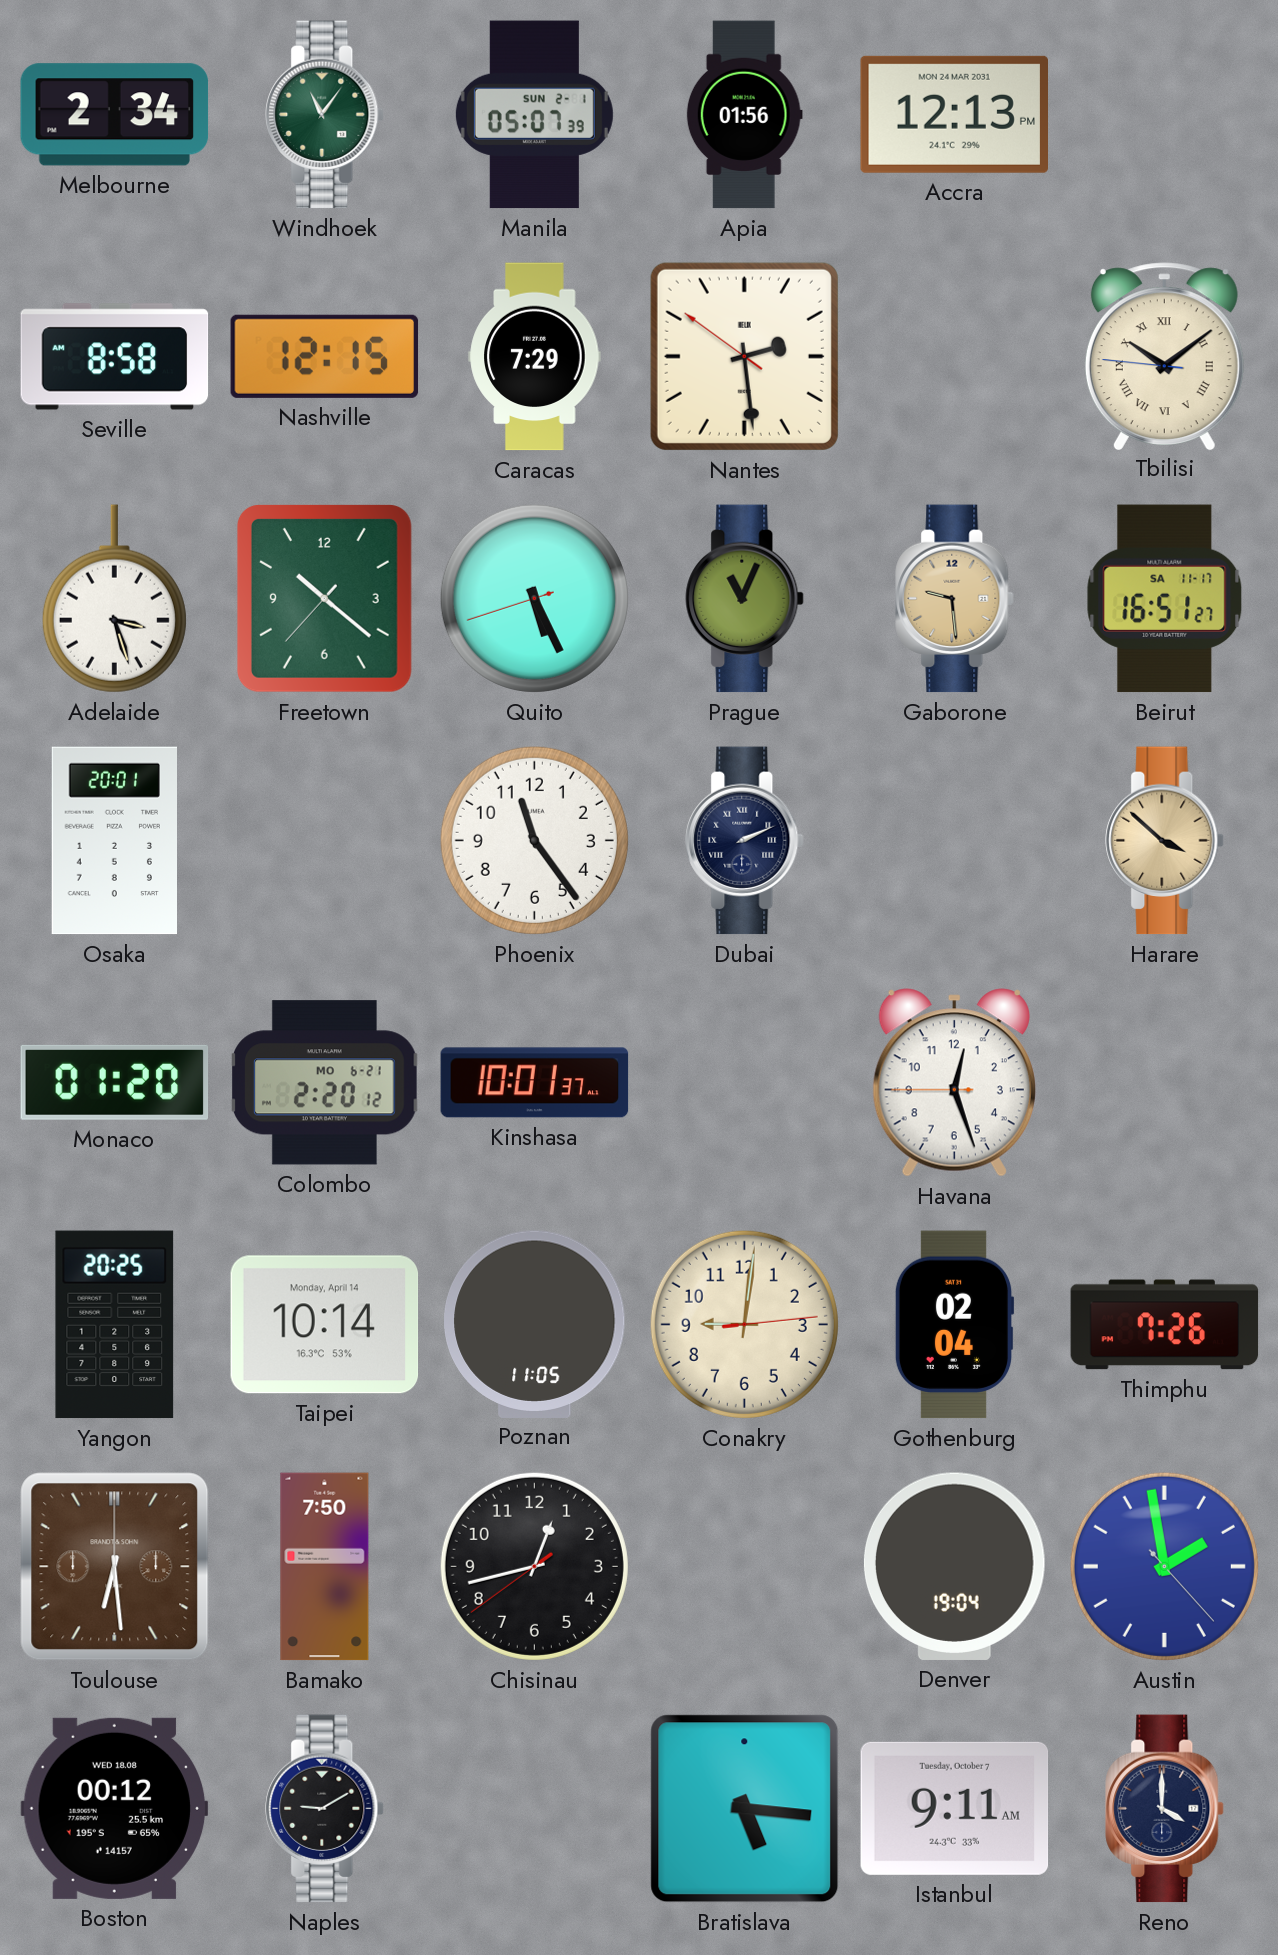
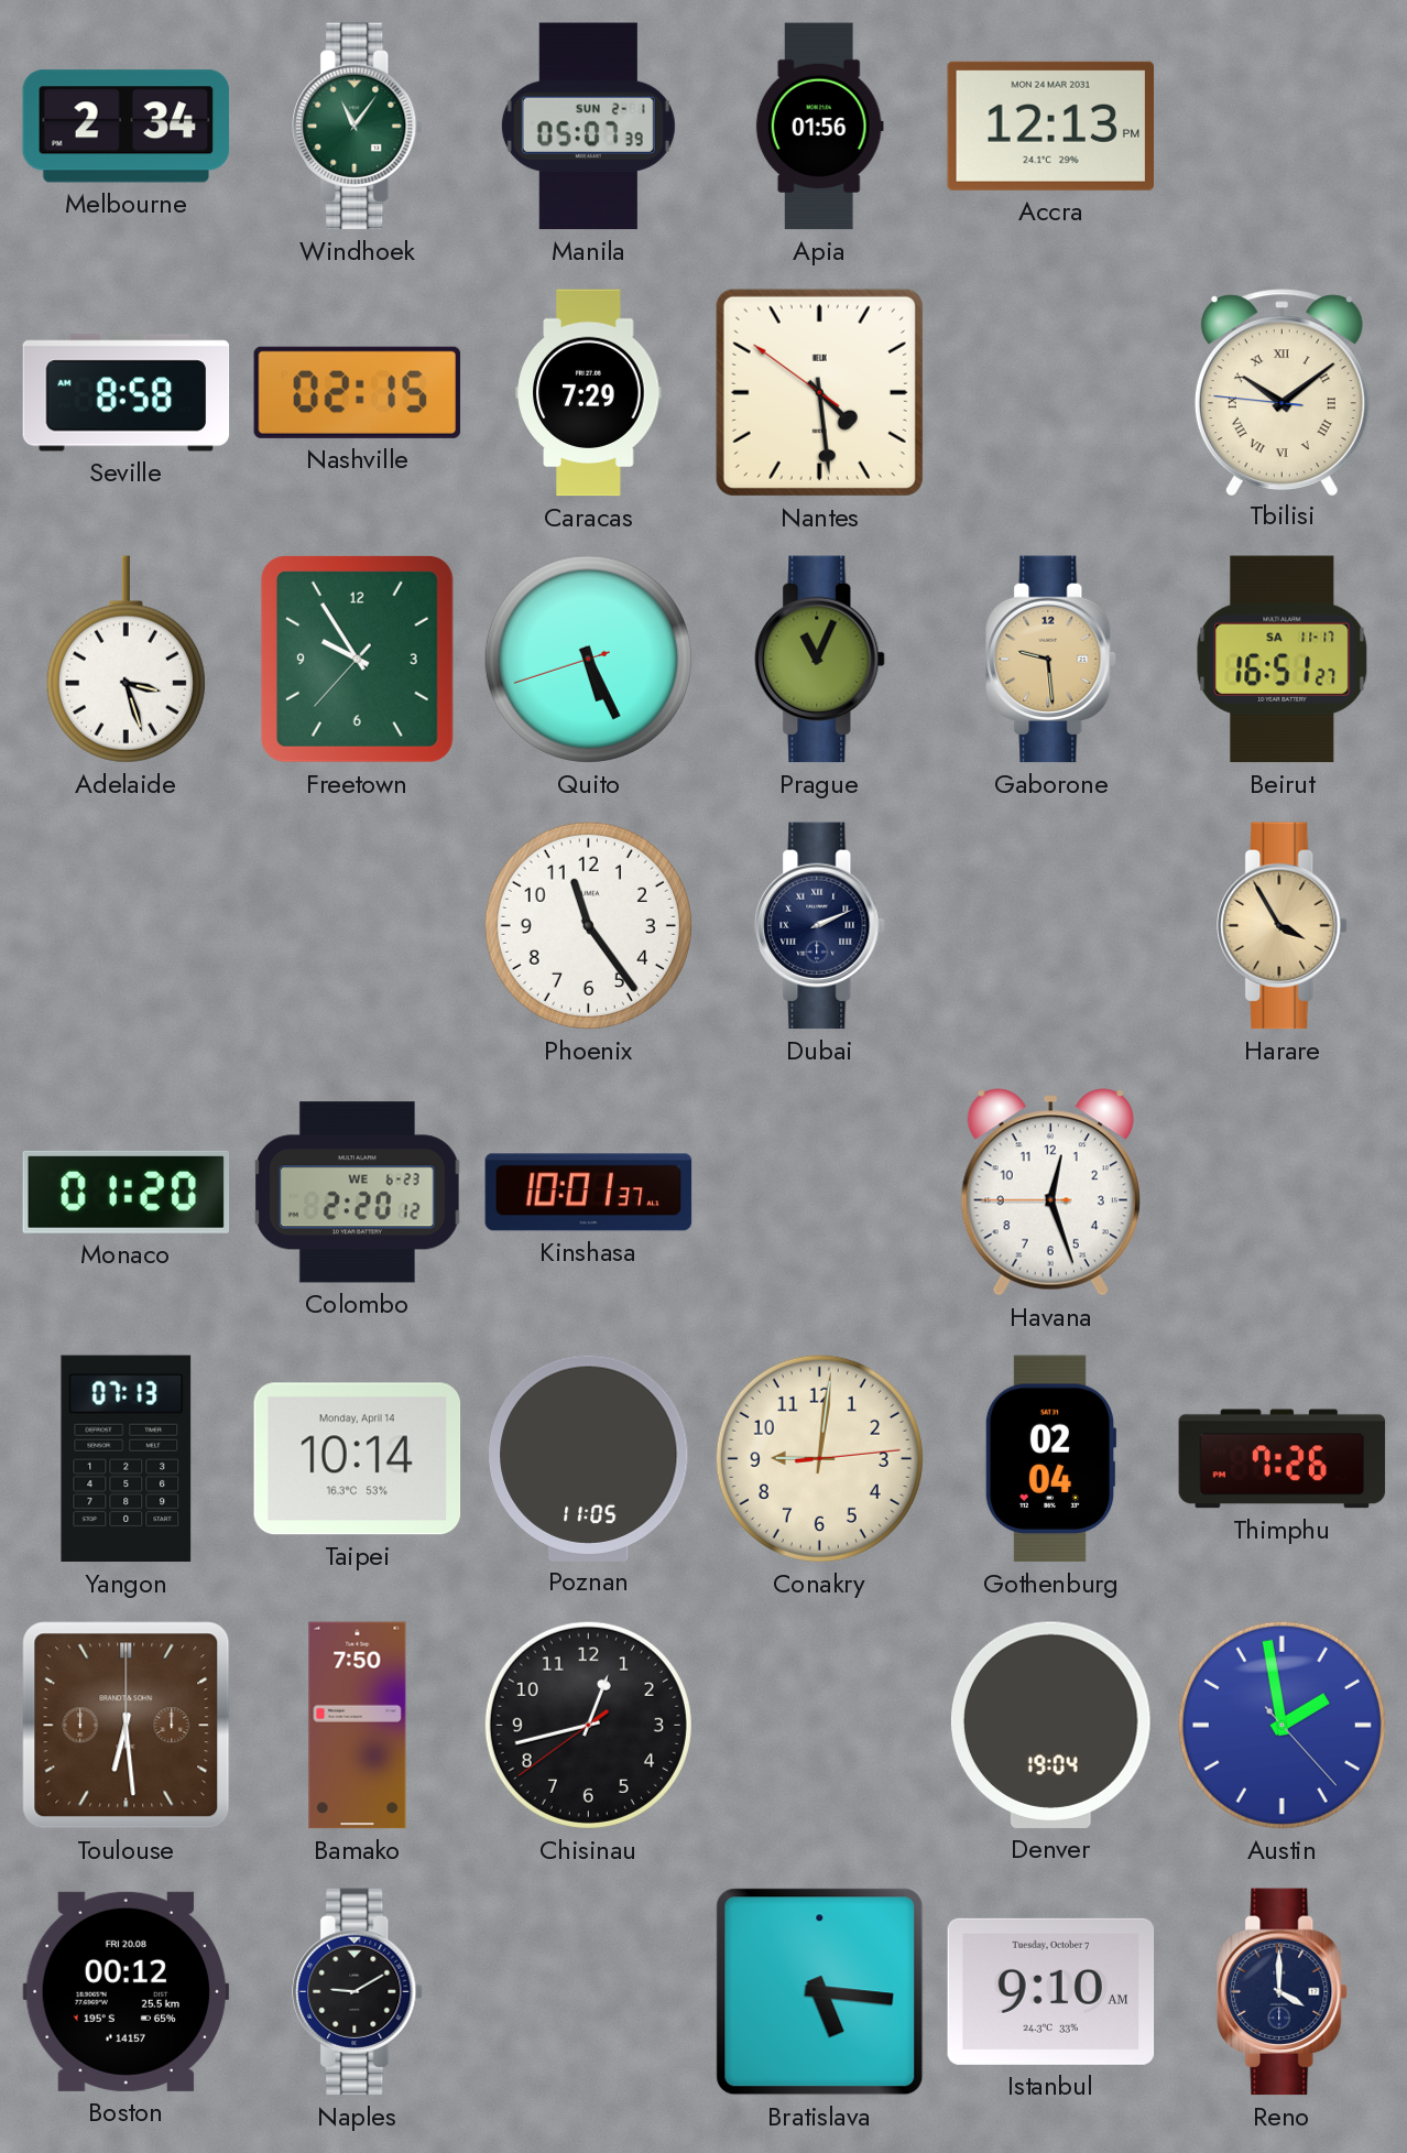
Nashville: 12:15 -> 02:15
Nantes: 2:28 -> 4:28
Freetown: 10:21 -> 9:54
Osaka: 20:01 -> none
Harare: 3:52 -> 3:55
Colombo date: MO 6-21 -> WE 6-23
Yangon: 20:25 -> 07:13
Boston date: WED 18.08 -> FRI 20.08
Istanbul: 9:11 -> 9:10
